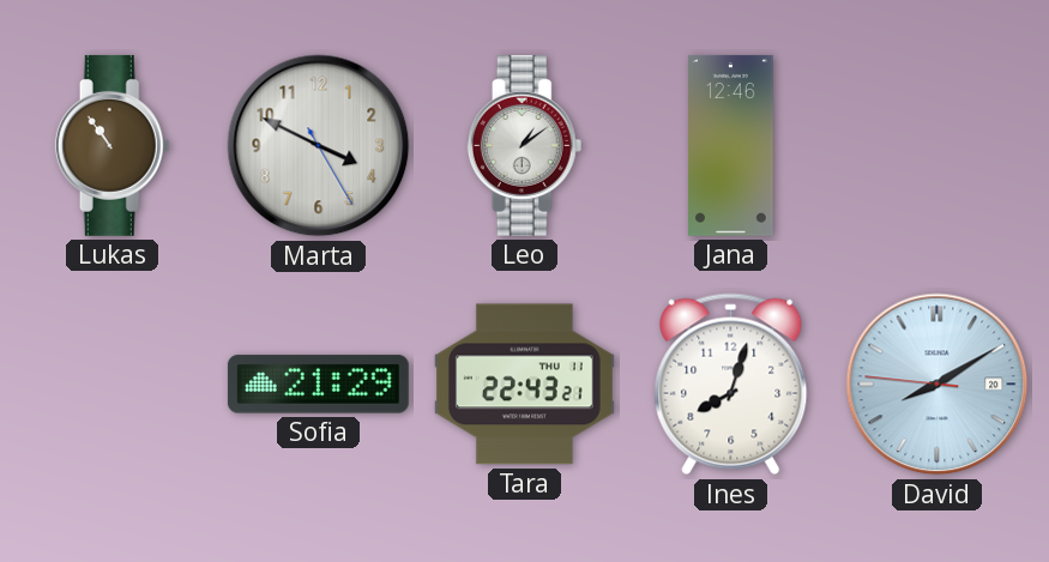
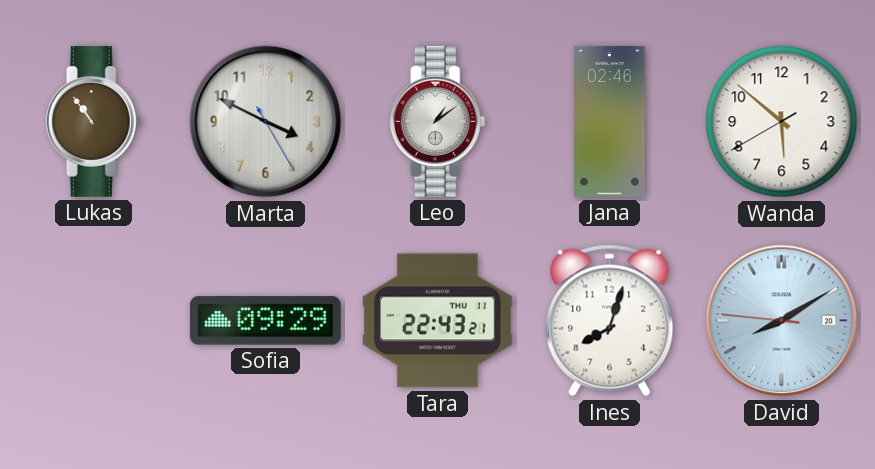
Jana: 12:46 -> 02:46
Wanda: none -> 5:51
Sofia: 21:29 -> 09:29
